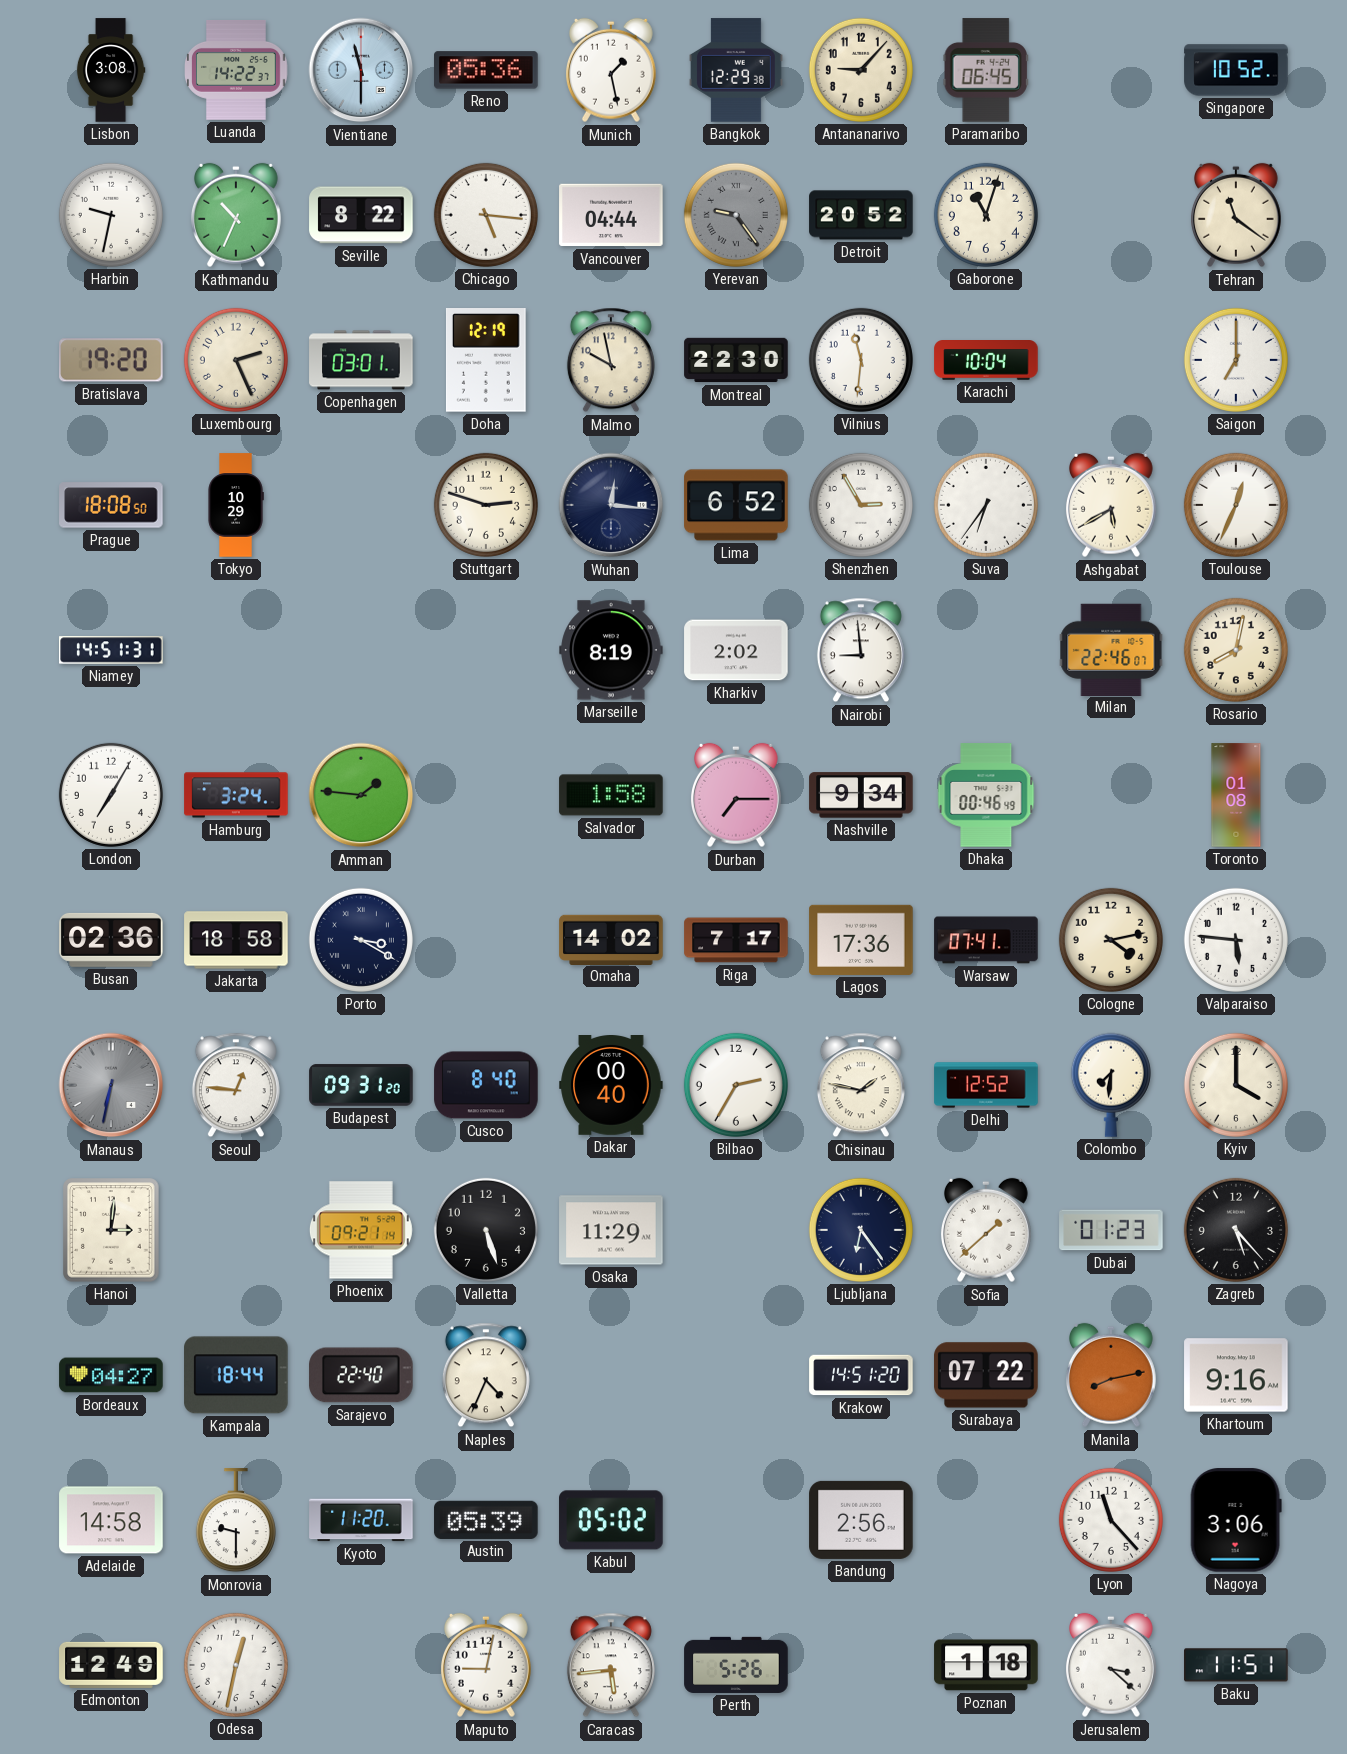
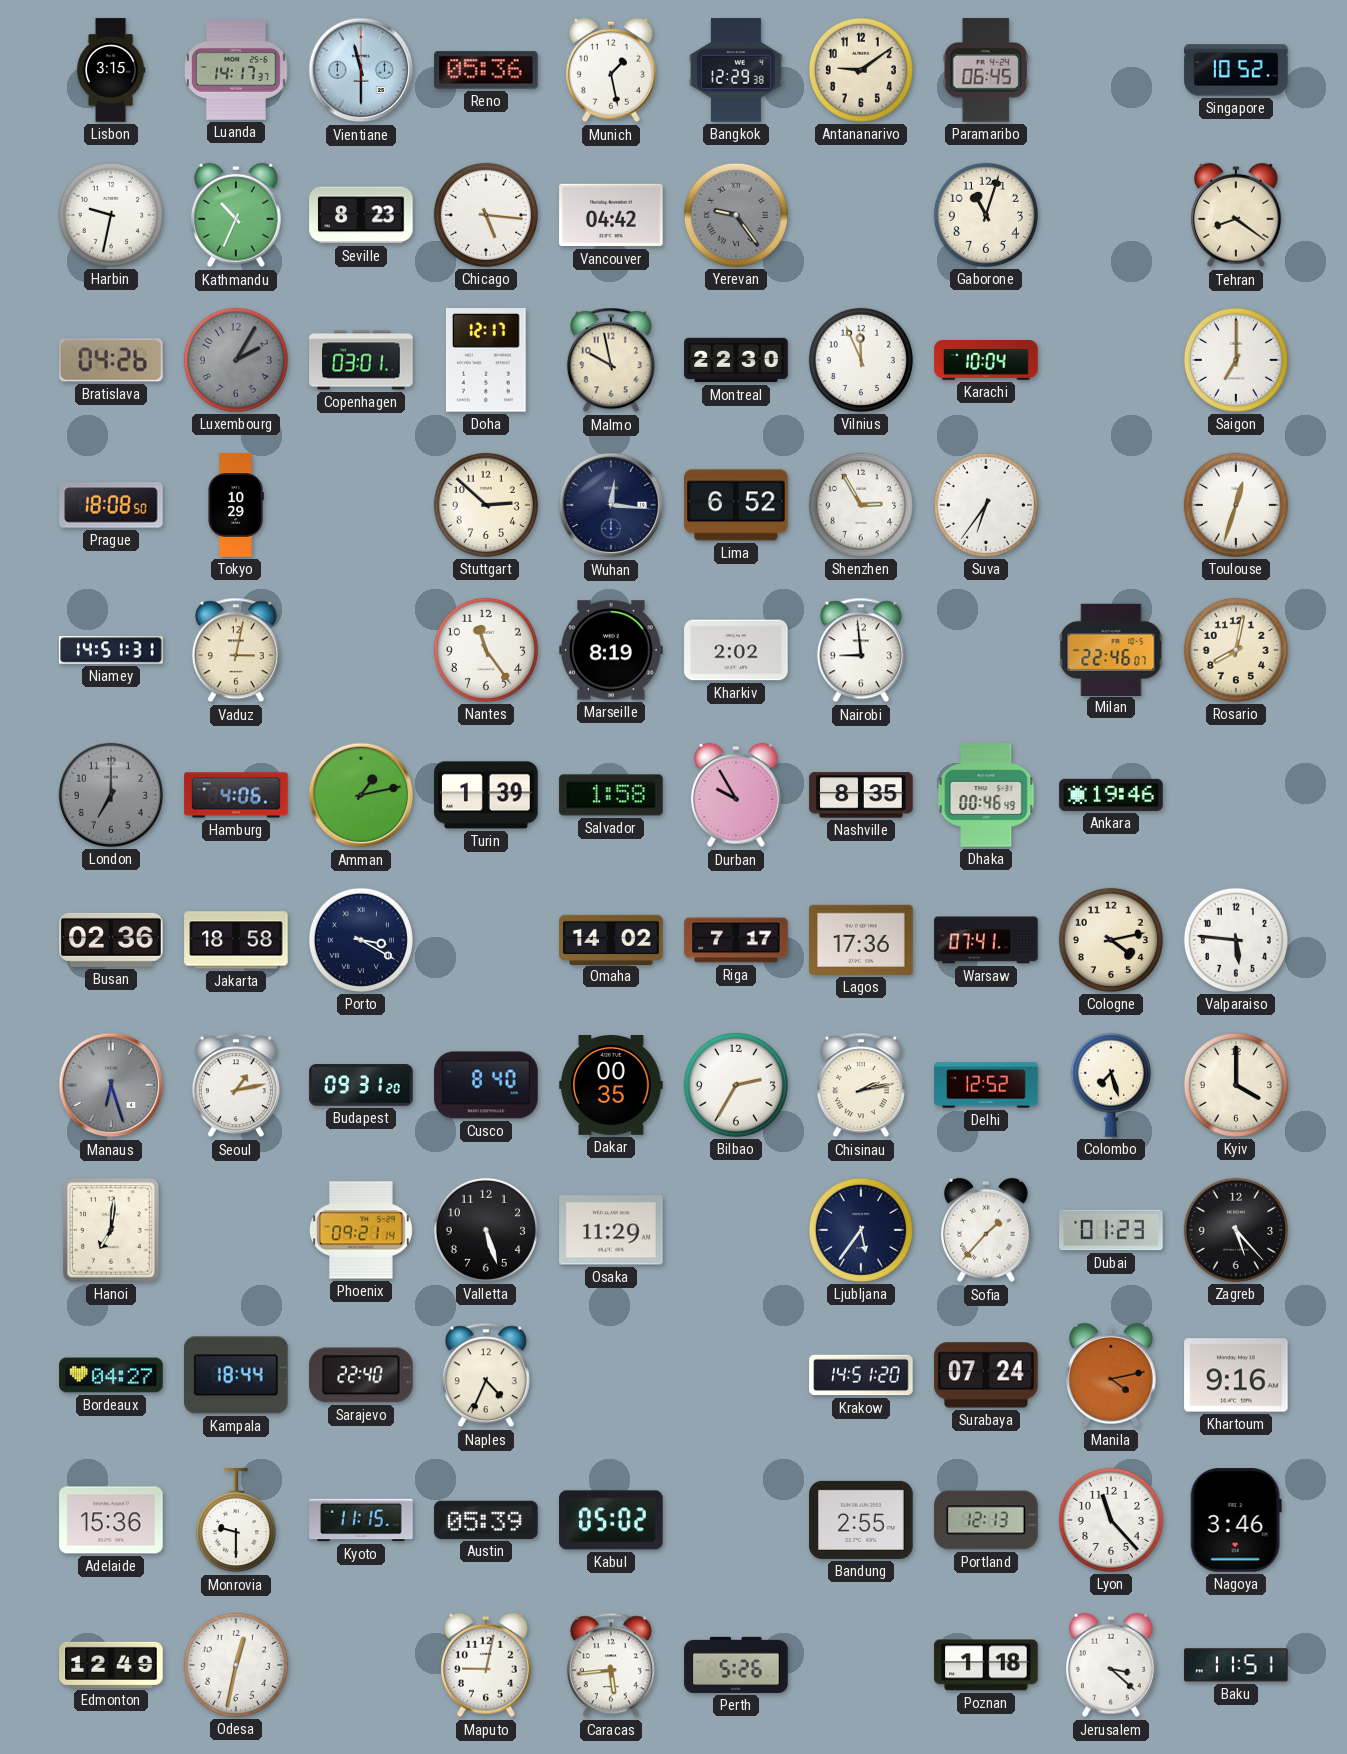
Lisbon: 3:08 -> 3:15
Luanda: 14:22 -> 14:17
Antananarivo: 9:07 -> 9:09
Seville: 8:22 -> 8:23
Vancouver: 04:44 -> 04:42
Detroit: 20:52 -> none
Tehran: 11:21 -> 8:21
Bratislava: 19:20 -> 04:26
Luxembourg: 2:26 -> 2:05
Luxembourg dial: cream -> grey
Doha: 12:19 -> 12:17
Vilnius: 11:31 -> 11:56
Stuttgart: 2:48 -> 2:52
Ashgabat: 5:40 -> none
Toulouse: 12:34 -> 12:33
Vaduz: none -> 3:02
Nantes: none -> 11:24
London: 7:05 -> 7:00
London dial: white -> grey
Hamburg: 3:24 -> 4:06
Amman: 1:46 -> 1:13
Turin: none -> 1:39
Durban: 7:15 -> 9:55
Nashville: 9:34 -> 8:35
Ankara: none -> 19:46
Toronto: 01:08 -> none
Manaus: 6:32 -> 6:27
Seoul: 12:46 -> 1:13
Dakar: 00:40 -> 00:35
Chisinau: 1:47 -> 2:13
Colombo: 7:31 -> 7:27
Hanoi: 3:01 -> 7:01
Ljubljana: 6:24 -> 5:36
Sofia: 1:38 -> 1:37
Surabaya: 07:22 -> 07:24
Manila: 8:13 -> 4:13
Adelaide: 14:58 -> 15:36
Kyoto: 11:20 -> 11:15
Bandung: 2:56 -> 2:55
Portland: none -> 12:13
Nagoya: 3:06 -> 3:46
